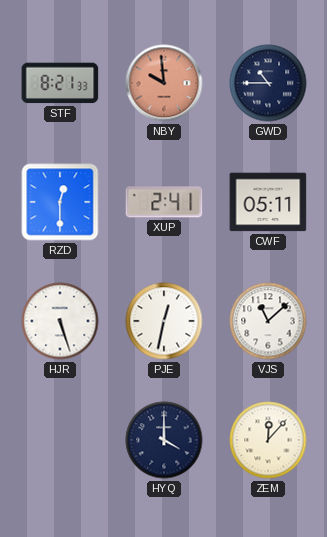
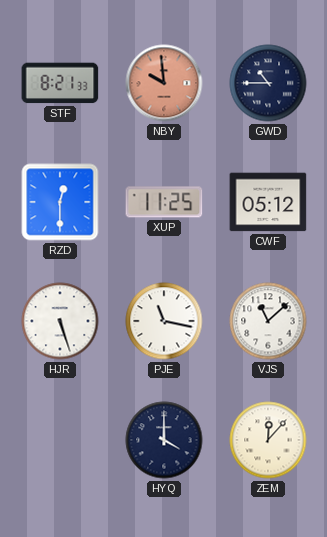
XUP: 2:41 -> 11:25
CWF: 05:11 -> 05:12
PJE: 12:32 -> 11:17
